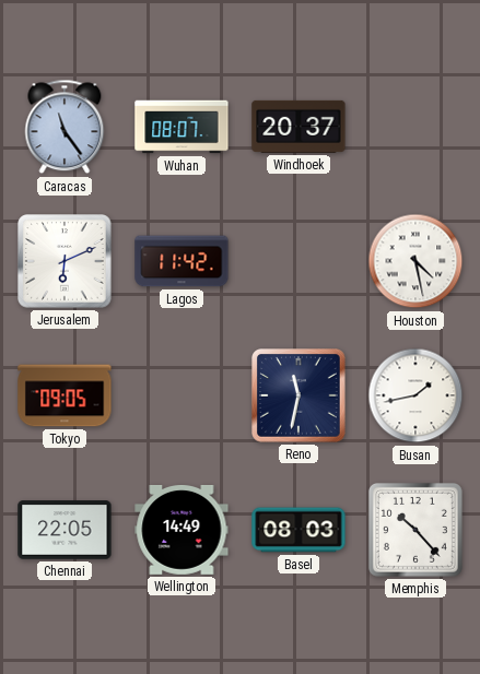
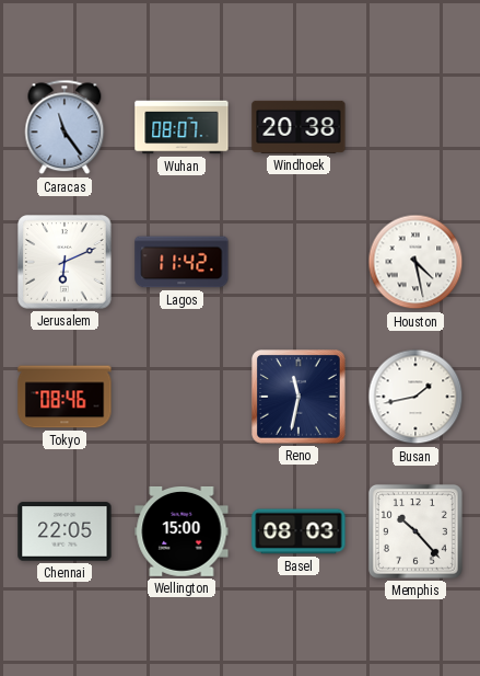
Windhoek: 20:37 -> 20:38
Tokyo: 09:05 -> 08:46
Wellington: 14:49 -> 15:00
